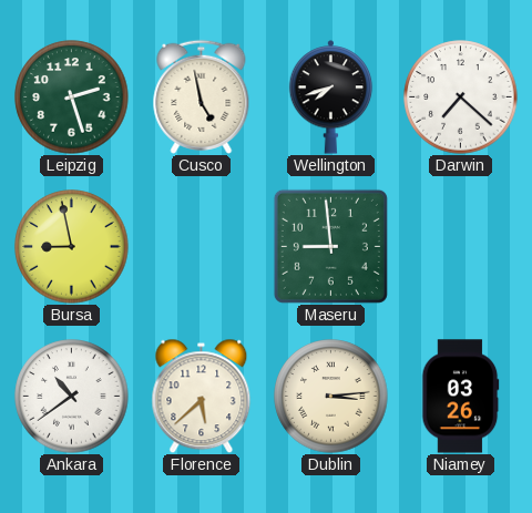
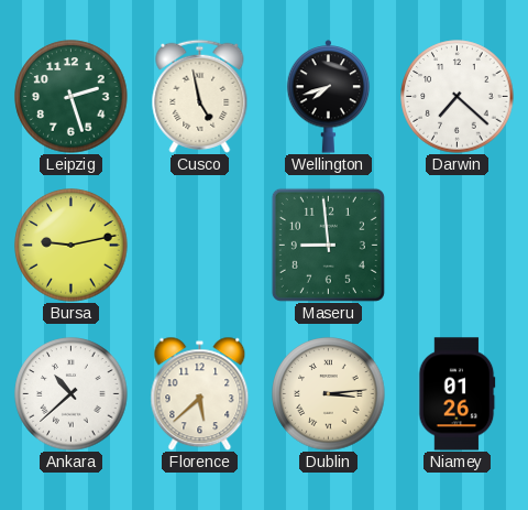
Bursa: 8:58 -> 9:13
Ankara: 10:39 -> 10:38
Niamey: 03:26 -> 01:26
